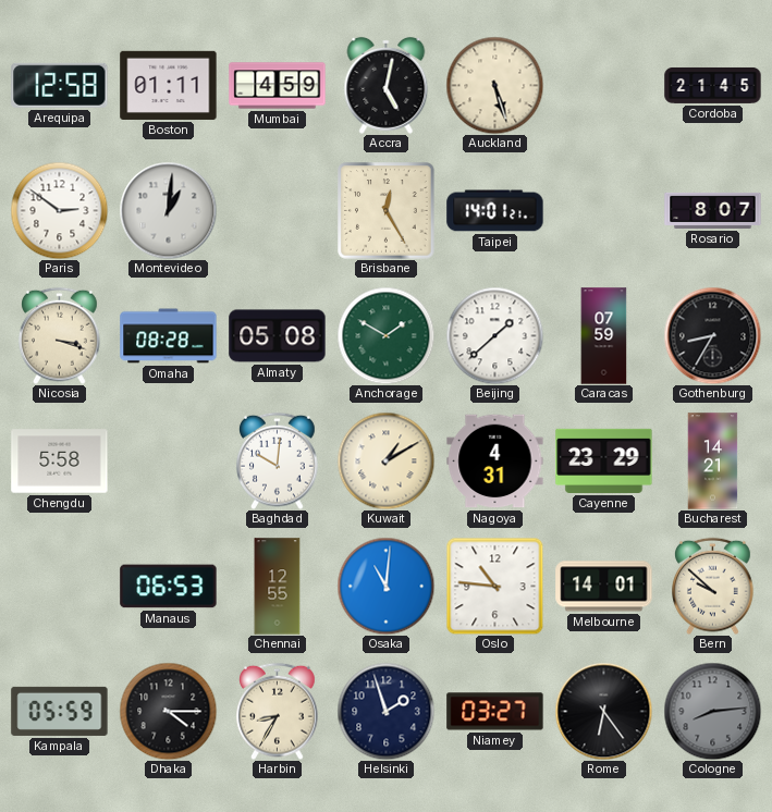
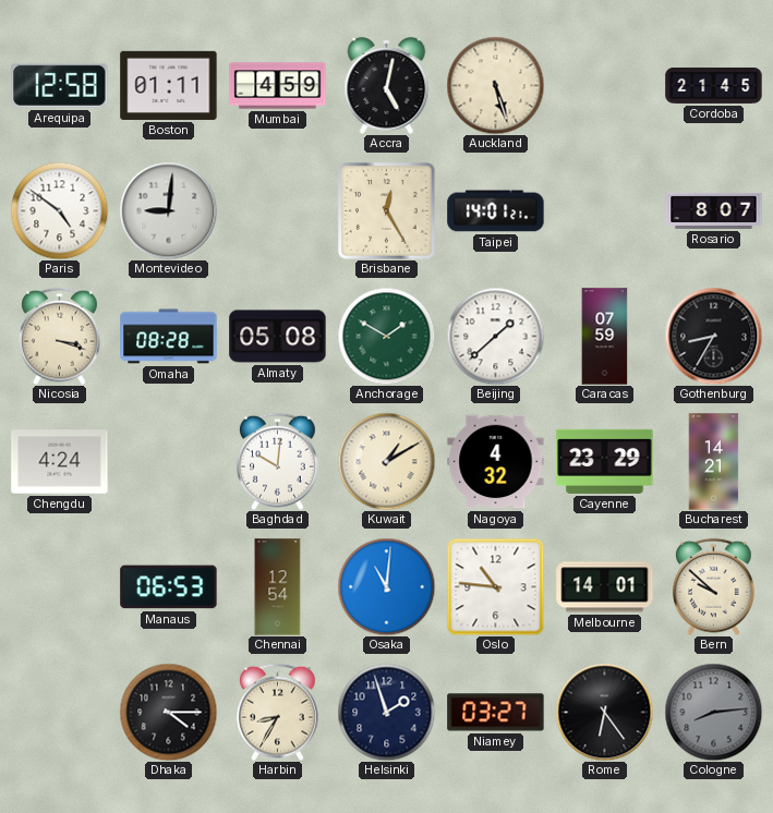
Paris: 2:51 -> 4:51
Montevideo: 1:01 -> 9:01
Chengdu: 5:58 -> 4:24
Nagoya: 4:31 -> 4:32
Chennai: 12:55 -> 12:54
Kampala: 05:59 -> none
